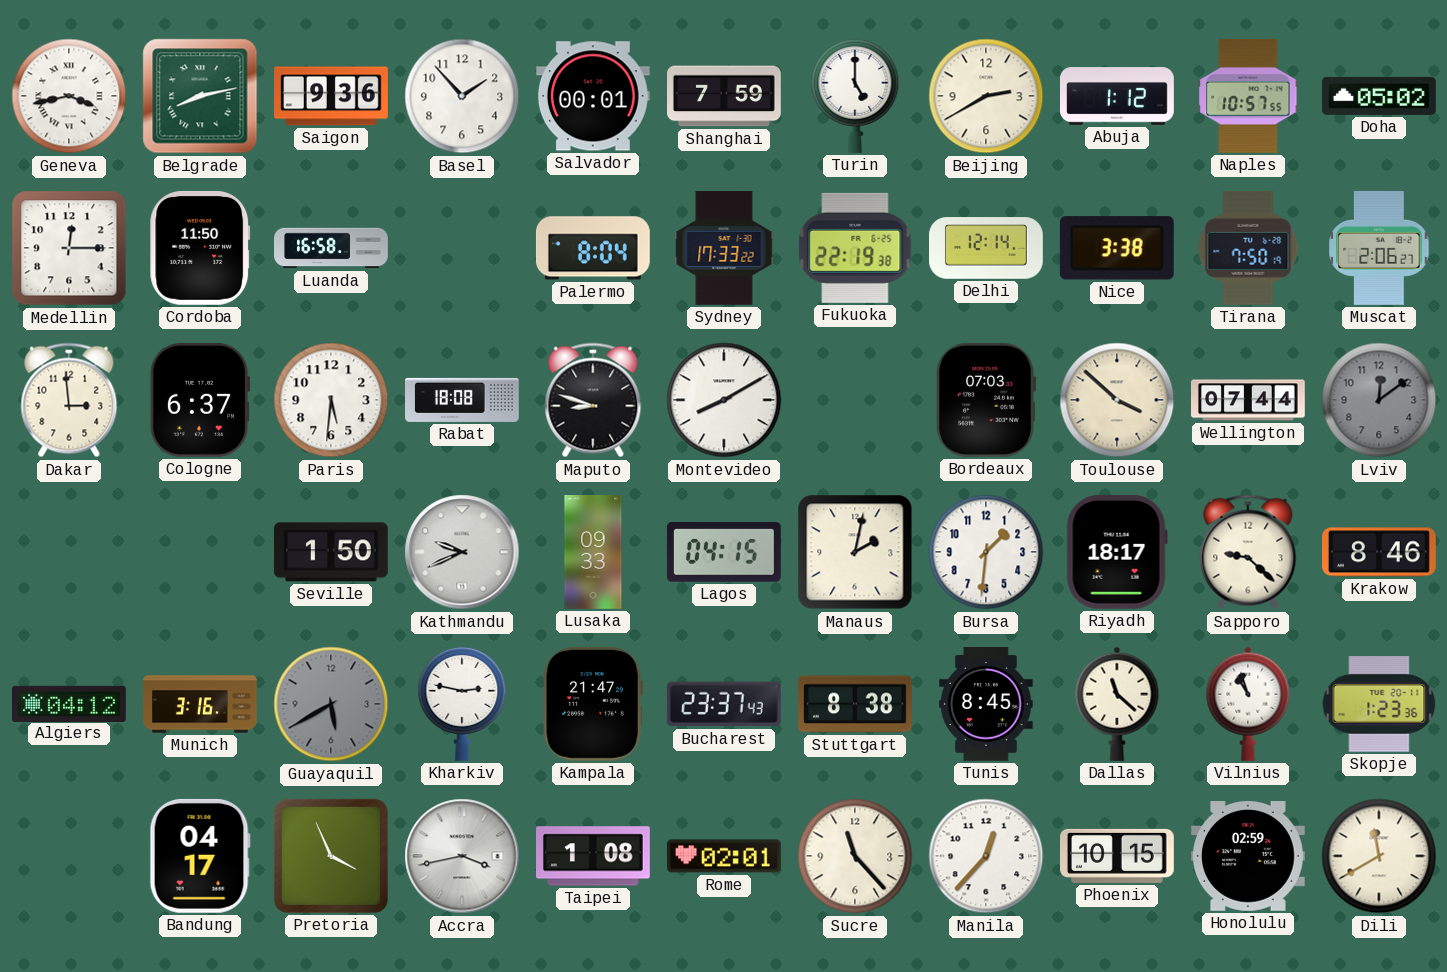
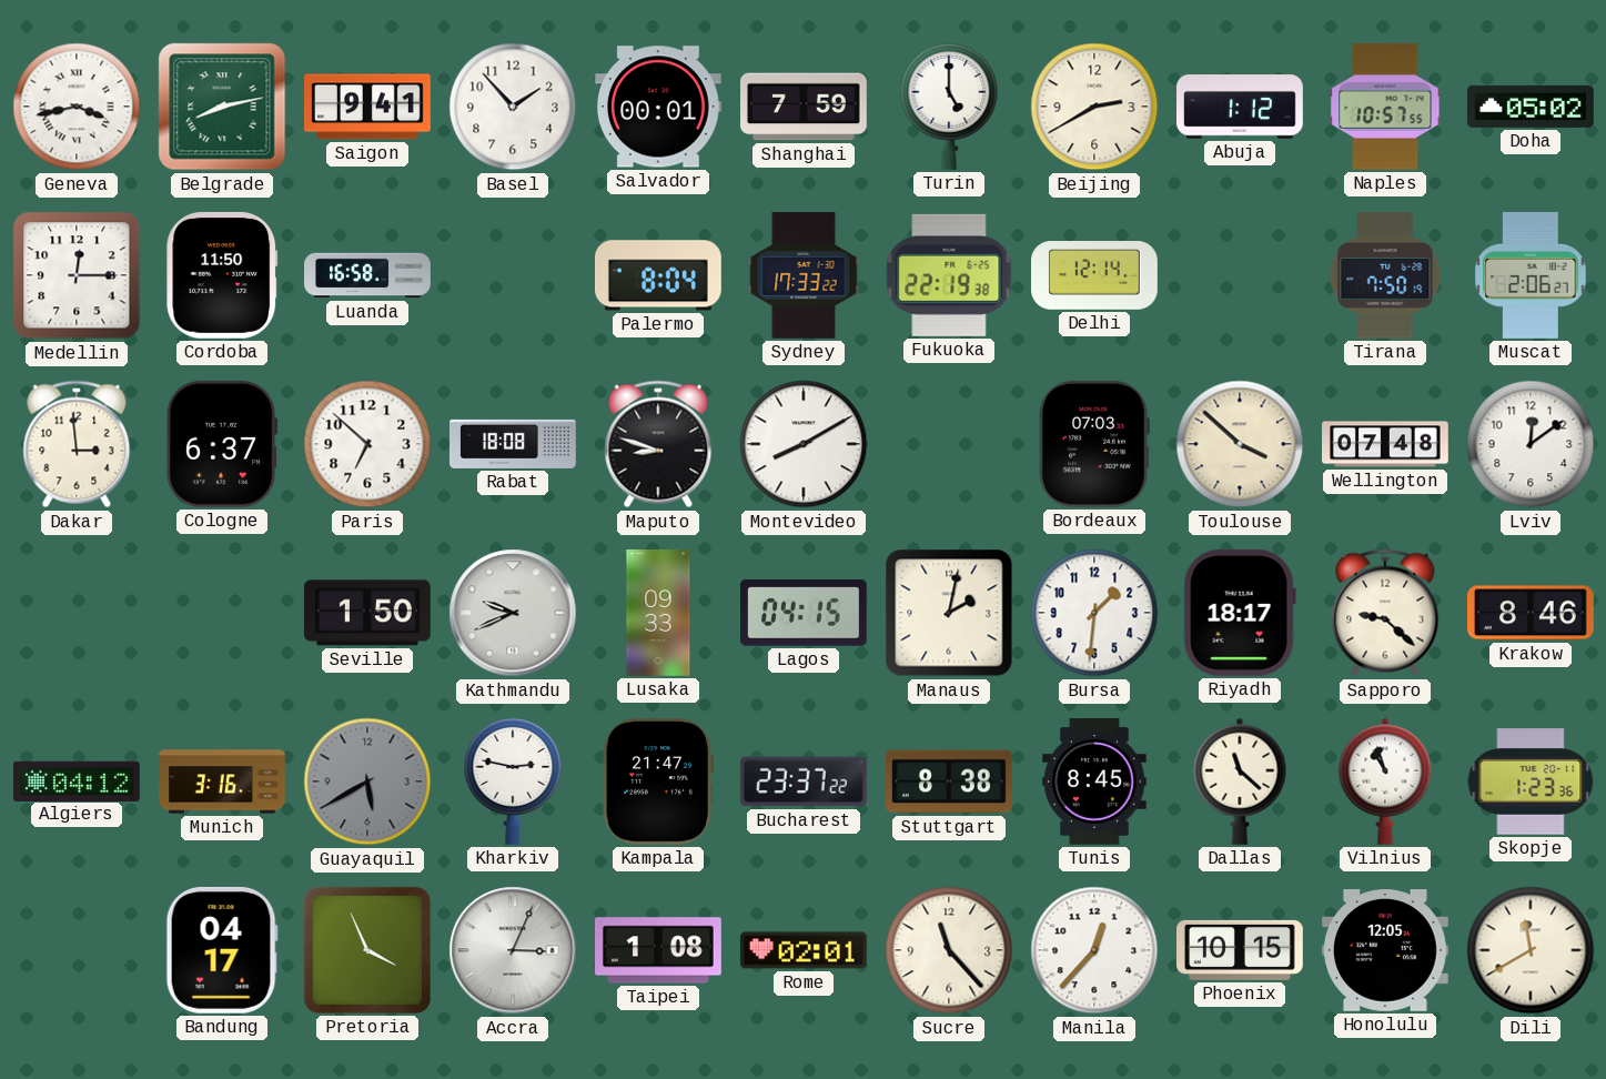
Saigon: 9:36 -> 9:41
Nice: 3:38 -> none
Paris: 5:31 -> 6:52
Wellington: 07:44 -> 07:48
Lviv dial: grey -> white
Bucharest: 23:37:43 -> 23:37:22
Accra: 3:43 -> 3:04
Honolulu: 02:59 -> 12:05
